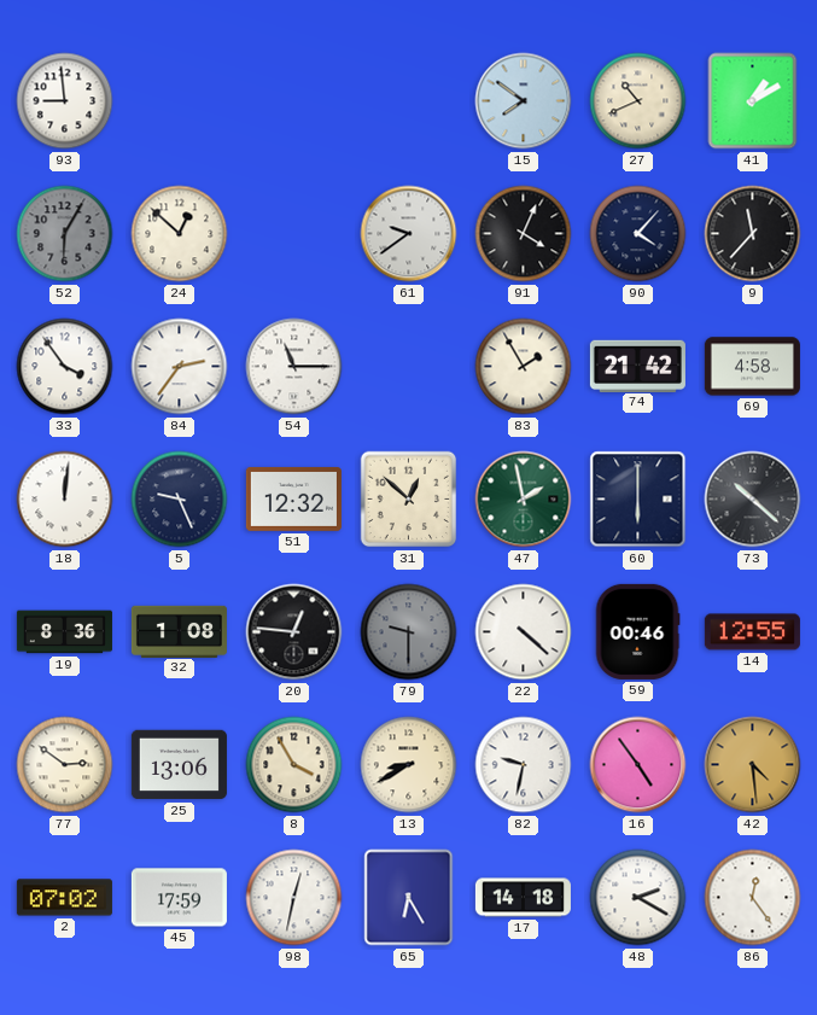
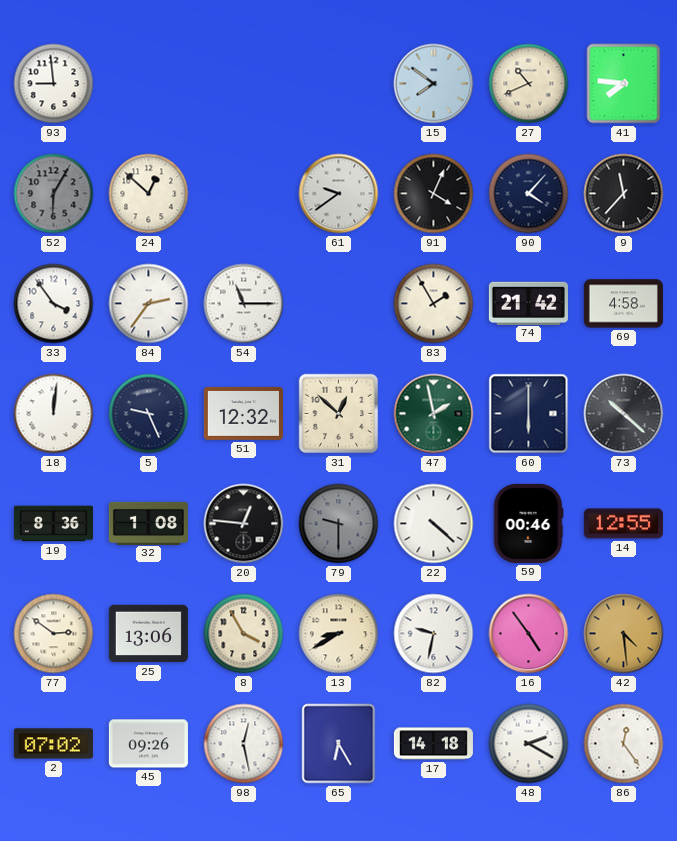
41: 1:10 -> 7:46
45: 17:59 -> 09:26
98: 12:32 -> 12:28
